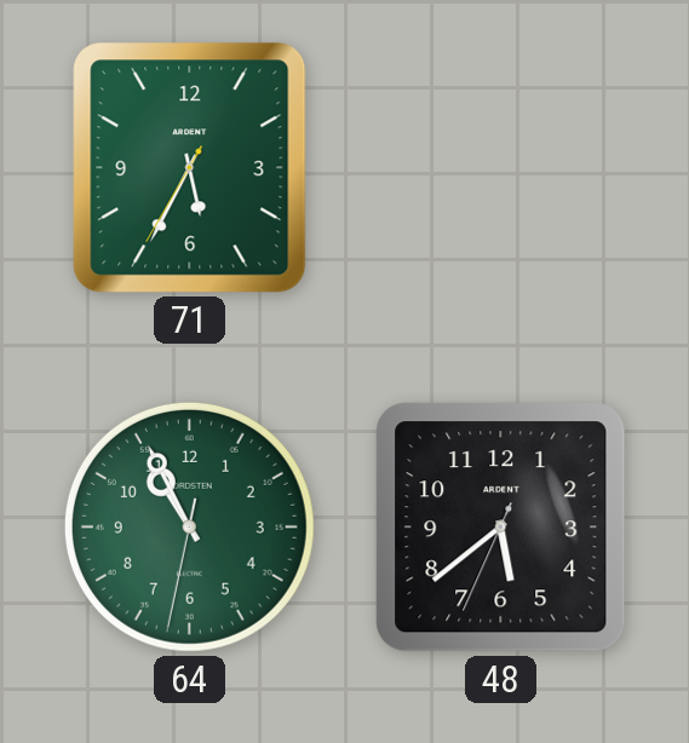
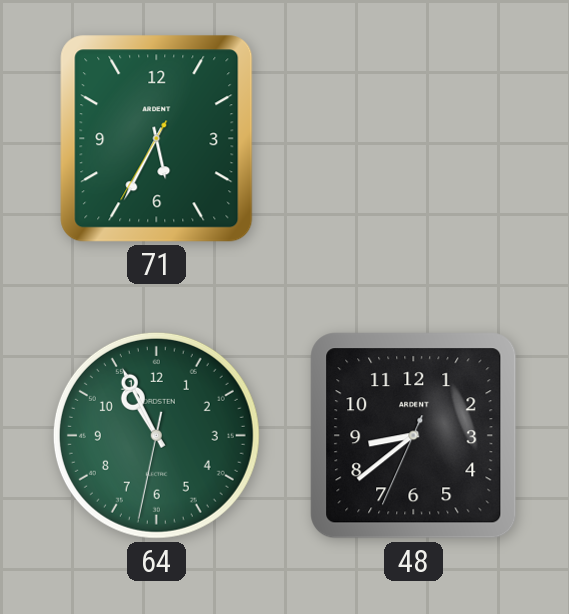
48: 5:38 -> 8:38
